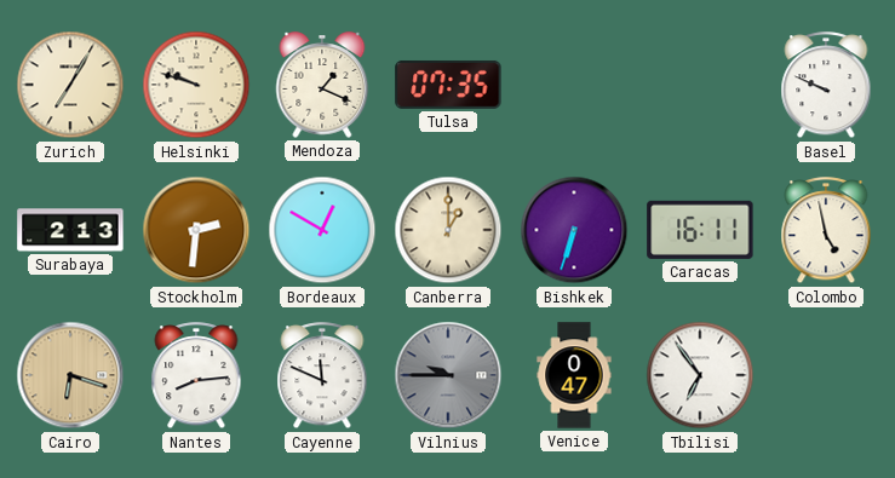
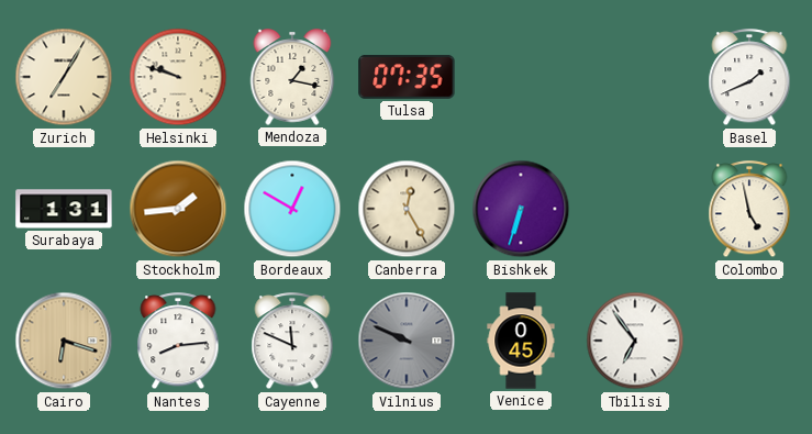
Mendoza: 1:19 -> 1:17
Basel: 9:49 -> 1:41
Surabaya: 2:13 -> 1:31
Stockholm: 2:31 -> 1:44
Canberra: 1:00 -> 12:25
Caracas: 16:11 -> none
Vilnius: 9:45 -> 9:49
Venice: 0:47 -> 0:45
